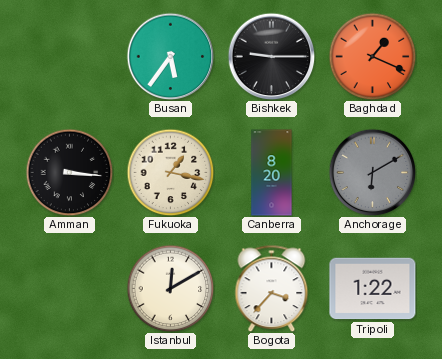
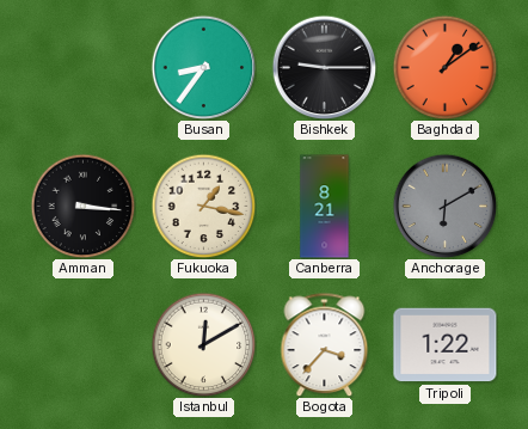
Busan: 5:36 -> 8:36
Baghdad: 1:19 -> 1:09
Canberra: 8:20 -> 8:21
